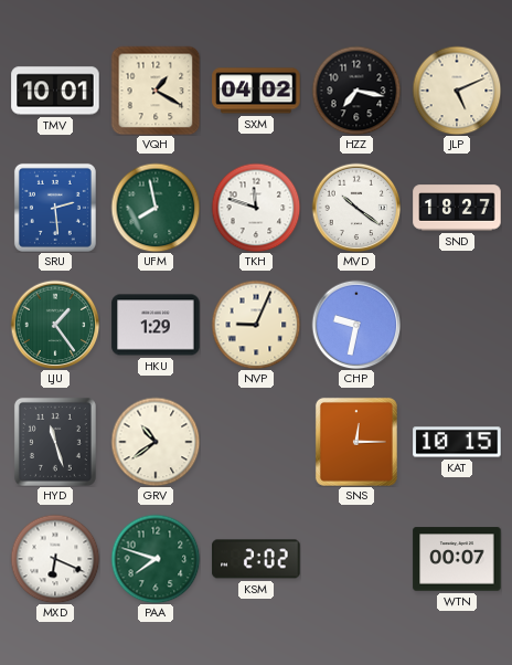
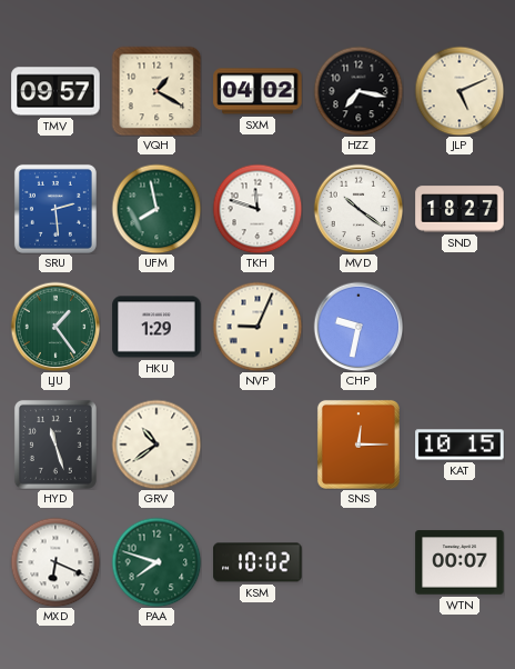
TMV: 10:01 -> 09:57
KSM: 2:02 -> 10:02
